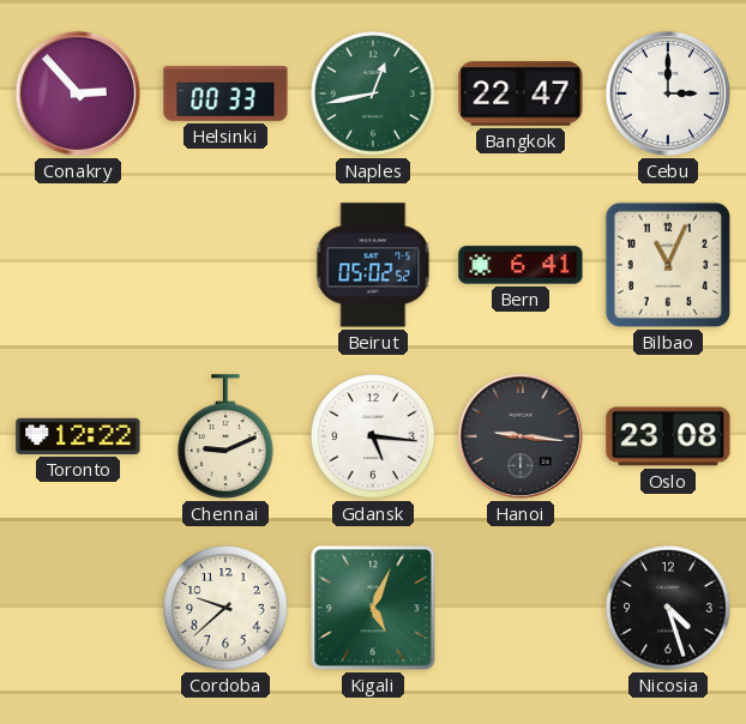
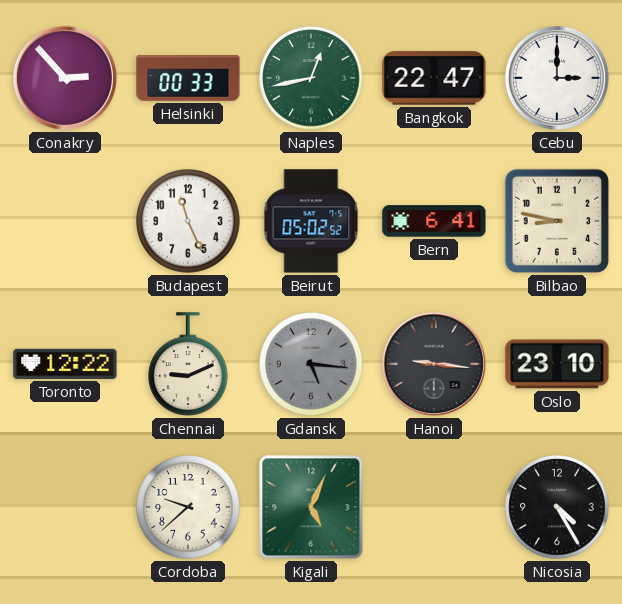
Budapest: none -> 11:26
Bilbao: 11:04 -> 8:47
Gdansk dial: white -> grey
Oslo: 23:08 -> 23:10
Nicosia: 4:27 -> 4:25
